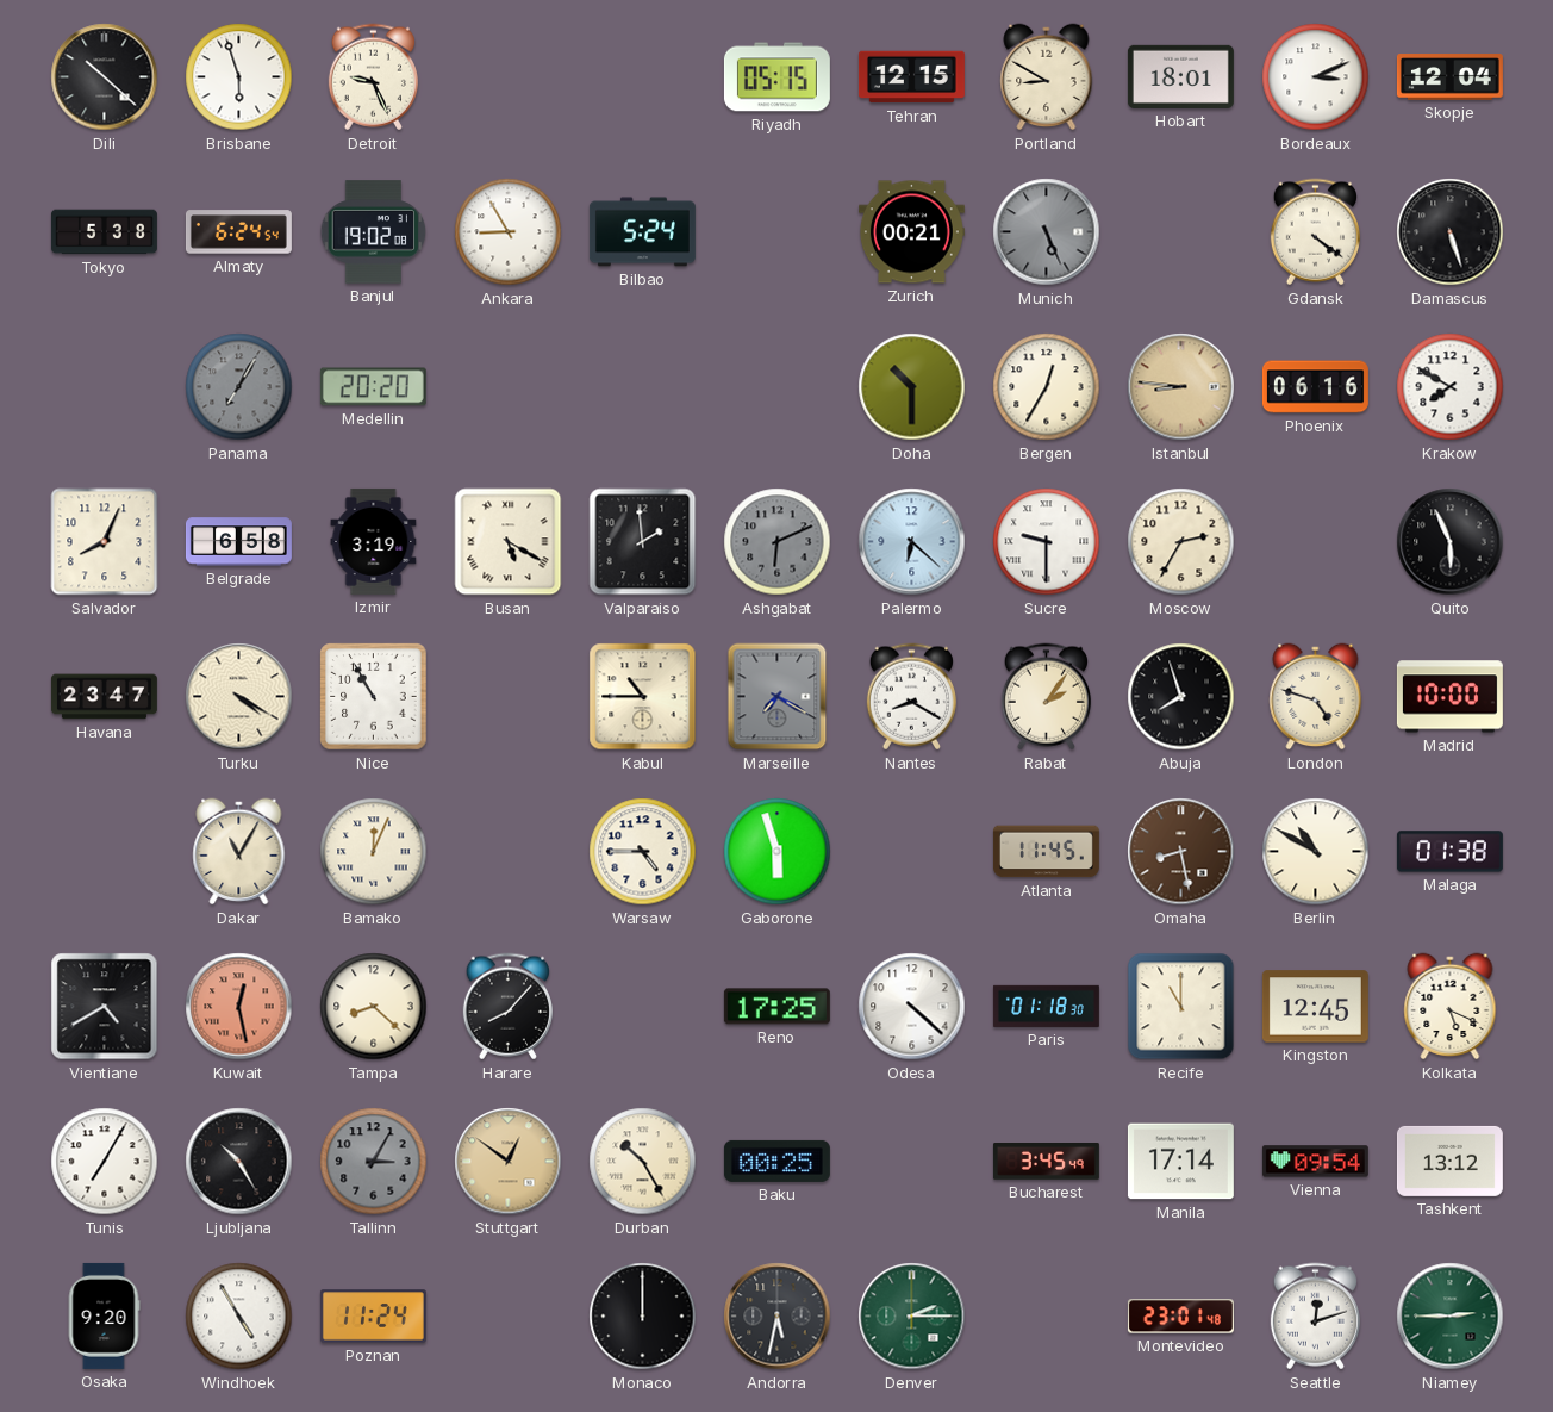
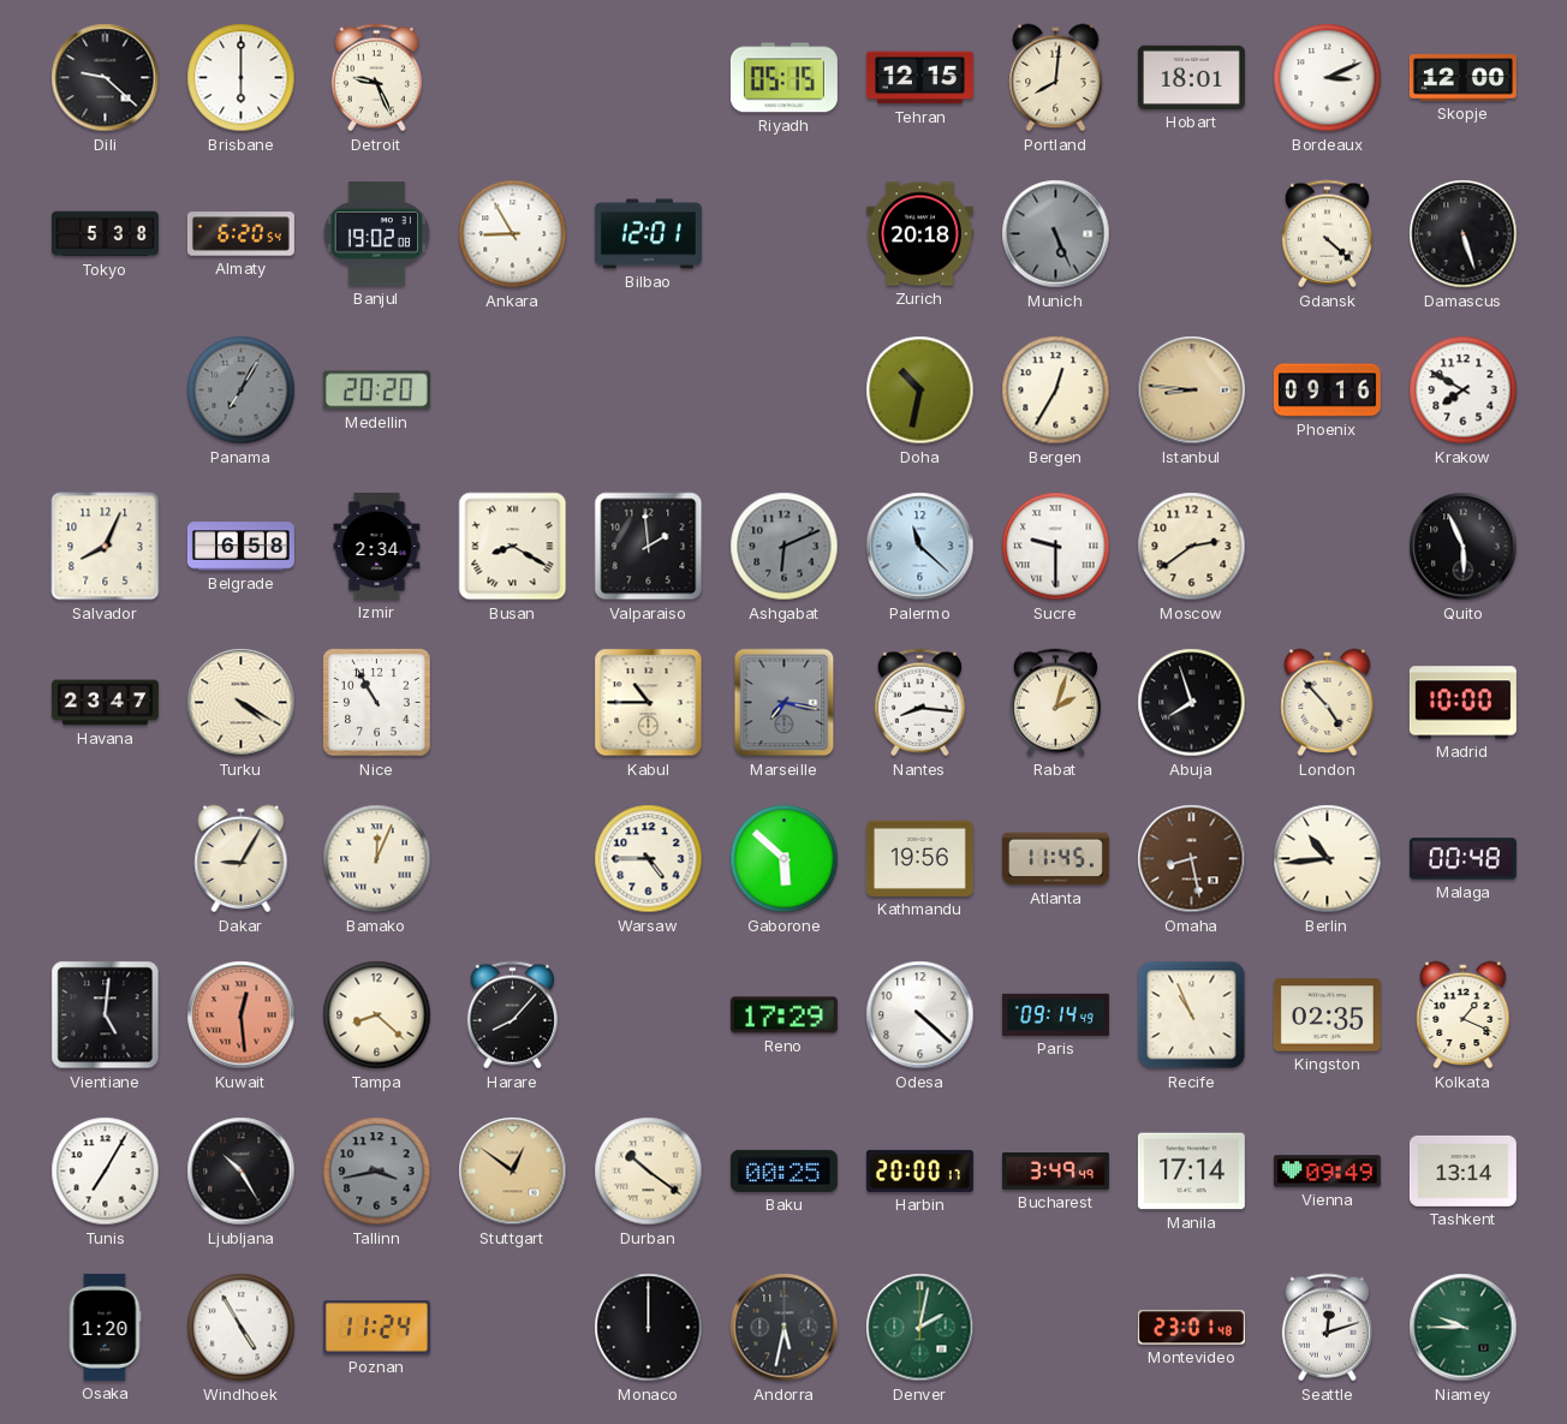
Dili: 10:22 -> 9:22
Brisbane: 5:57 -> 6:00
Portland: 8:50 -> 8:01
Skopje: 12:04 -> 12:00
Almaty: 6:24 -> 6:20
Bilbao: 5:24 -> 12:01
Zurich: 00:21 -> 20:18
Gdansk: 4:21 -> 4:22
Doha: 10:30 -> 10:32
Phoenix: 06:16 -> 09:16
Izmir: 3:19 -> 2:34
Busan: 5:20 -> 8:20
Palermo: 6:22 -> 11:22
Moscow: 2:35 -> 2:39
Marseille: 7:20 -> 7:17
Nantes: 8:20 -> 8:16
Rabat: 2:06 -> 2:03
London: 4:48 -> 4:53
Dakar: 11:05 -> 9:05
Gaborone: 5:57 -> 5:52
Kathmandu: none -> 19:56
Berlin: 10:50 -> 10:44
Malaga: 01:38 -> 00:48
Vientiane: 4:40 -> 5:01
Kuwait: 12:28 -> 12:29
Reno: 17:25 -> 17:29
Paris: 01:18 -> 09:14
Recife: 11:00 -> 10:56
Kingston: 12:45 -> 02:35
Kolkata: 5:19 -> 1:19
Tallinn: 3:05 -> 3:43
Durban: 10:25 -> 10:21
Harbin: none -> 20:00
Bucharest: 3:45 -> 3:49
Vienna: 09:54 -> 09:49
Tashkent: 13:12 -> 13:14
Osaka: 9:20 -> 1:20
Denver: 2:15 -> 2:02
Niamey: 2:45 -> 9:45
